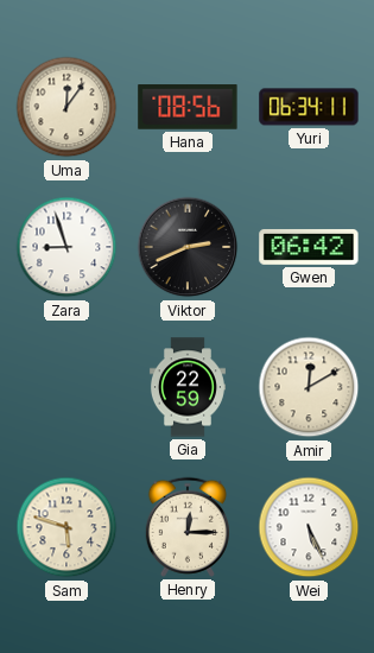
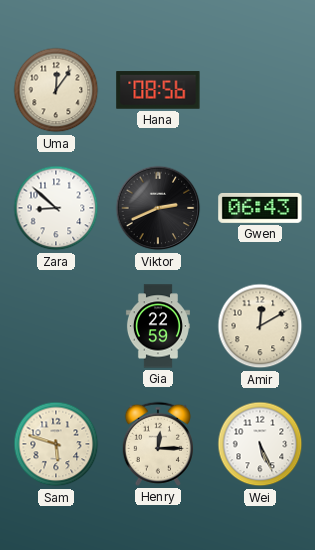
Yuri: 06:34 -> none
Zara: 8:57 -> 8:52
Gwen: 06:42 -> 06:43
